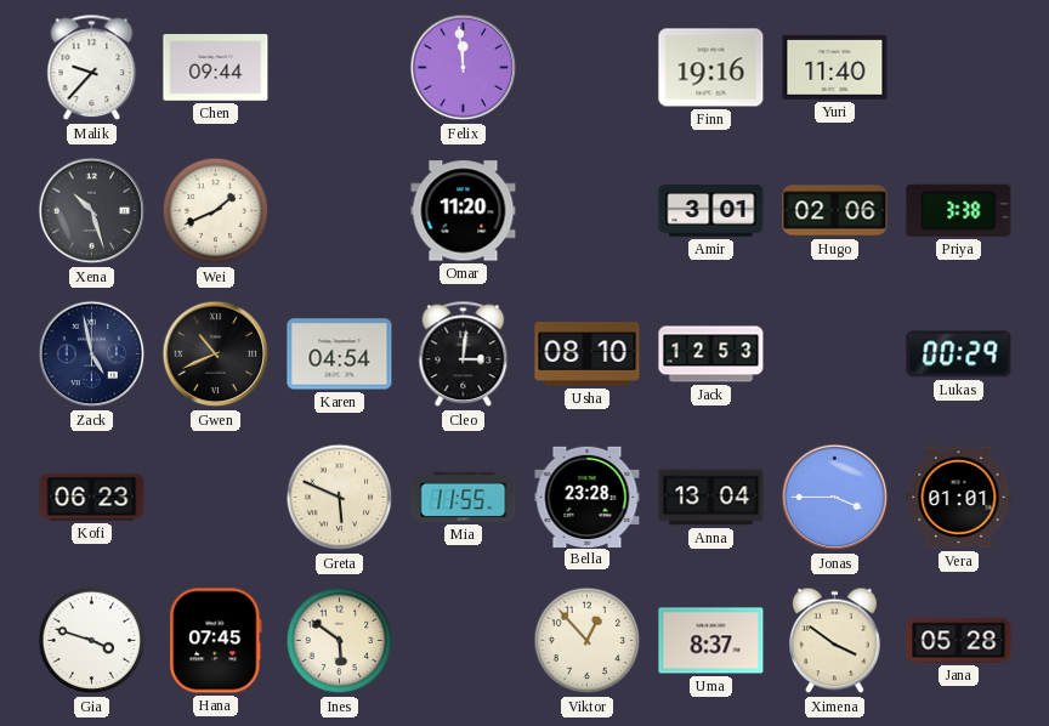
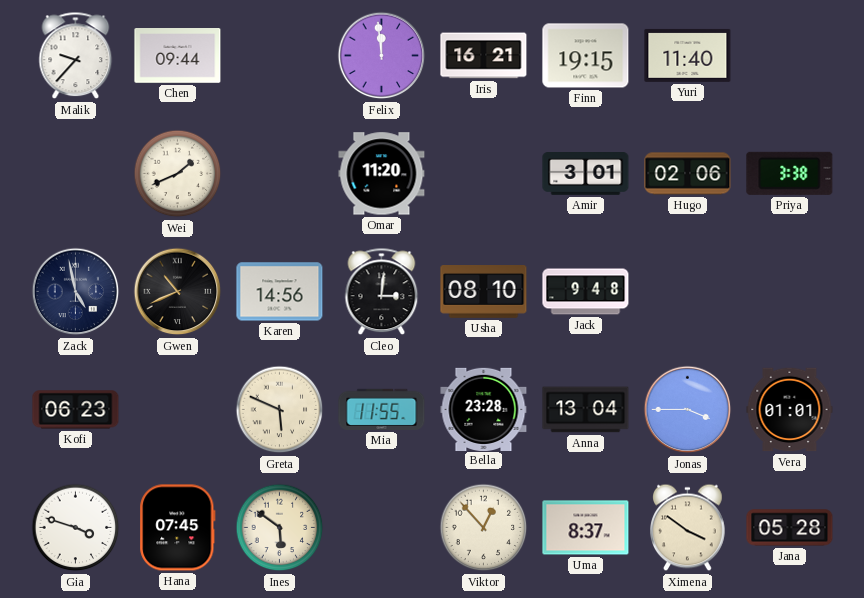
Iris: none -> 16:21
Finn: 19:16 -> 19:15
Xena: 10:27 -> none
Karen: 04:54 -> 14:56
Jack: 12:53 -> 9:48
Lukas: 00:29 -> none
